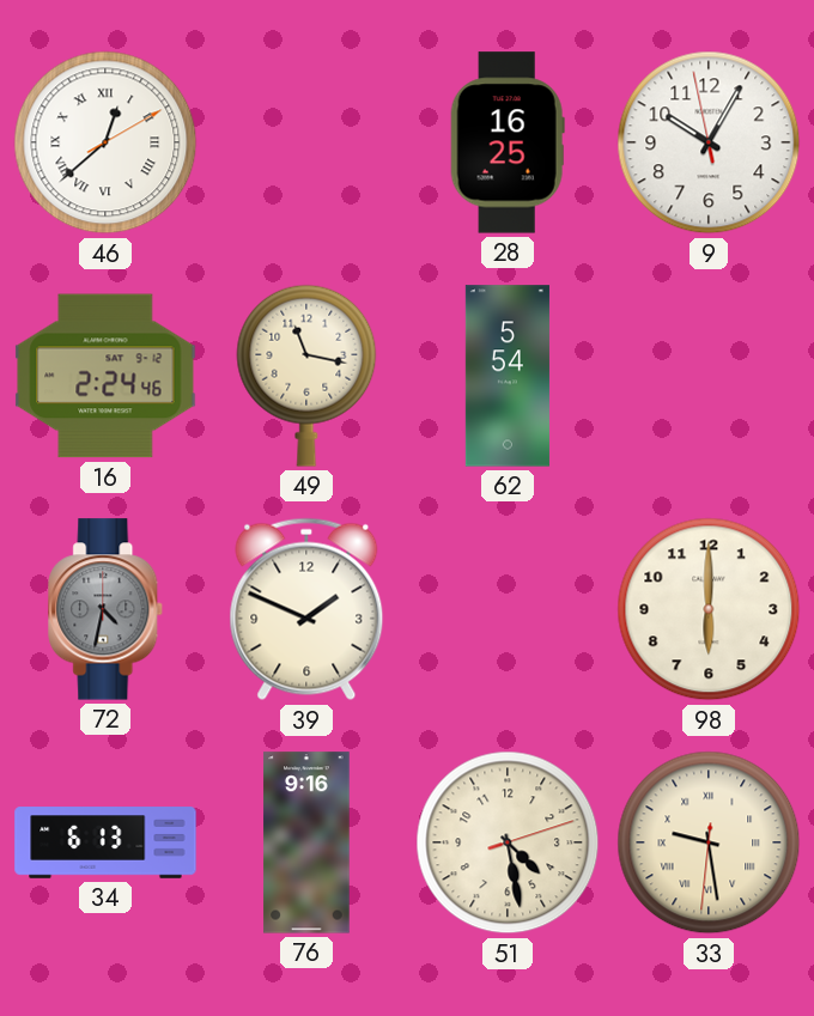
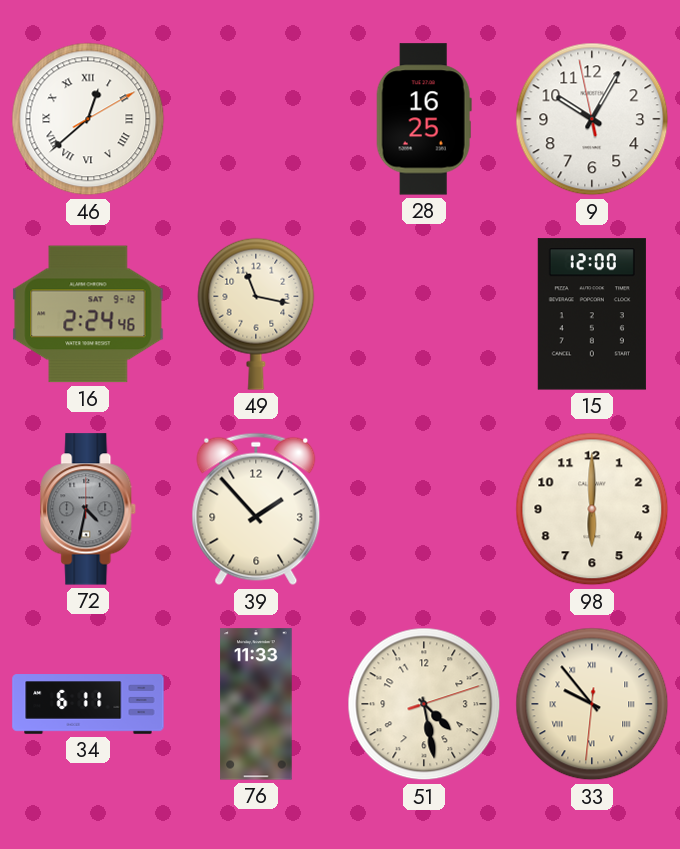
62: 5:54 -> none
15: none -> 12:00
39: 1:49 -> 1:53
34: 6:13 -> 6:11
76: 9:16 -> 11:33
33: 9:28 -> 9:53
